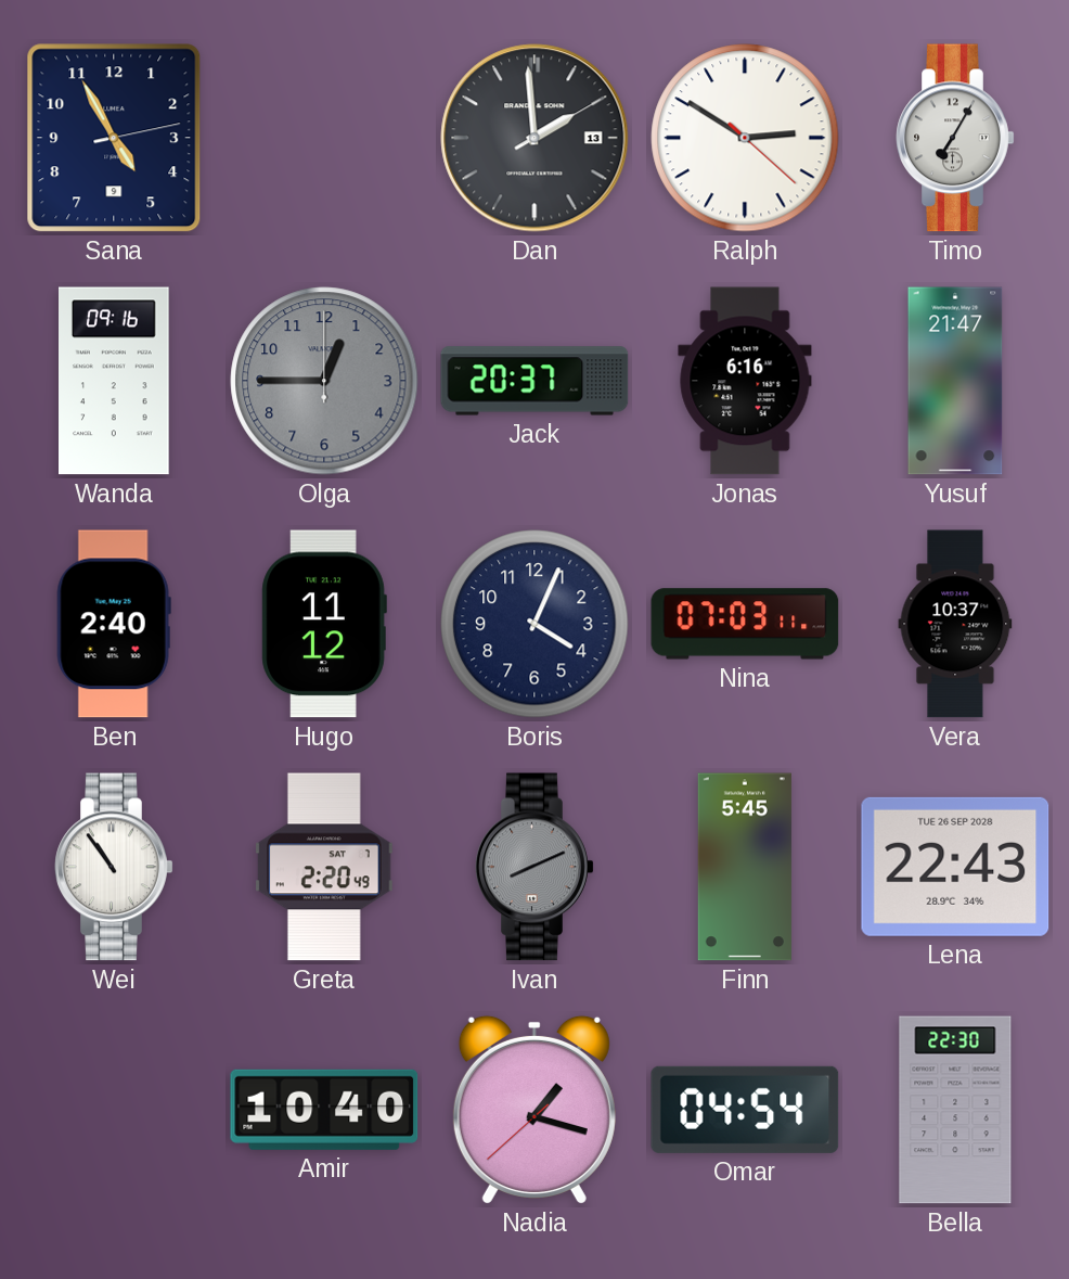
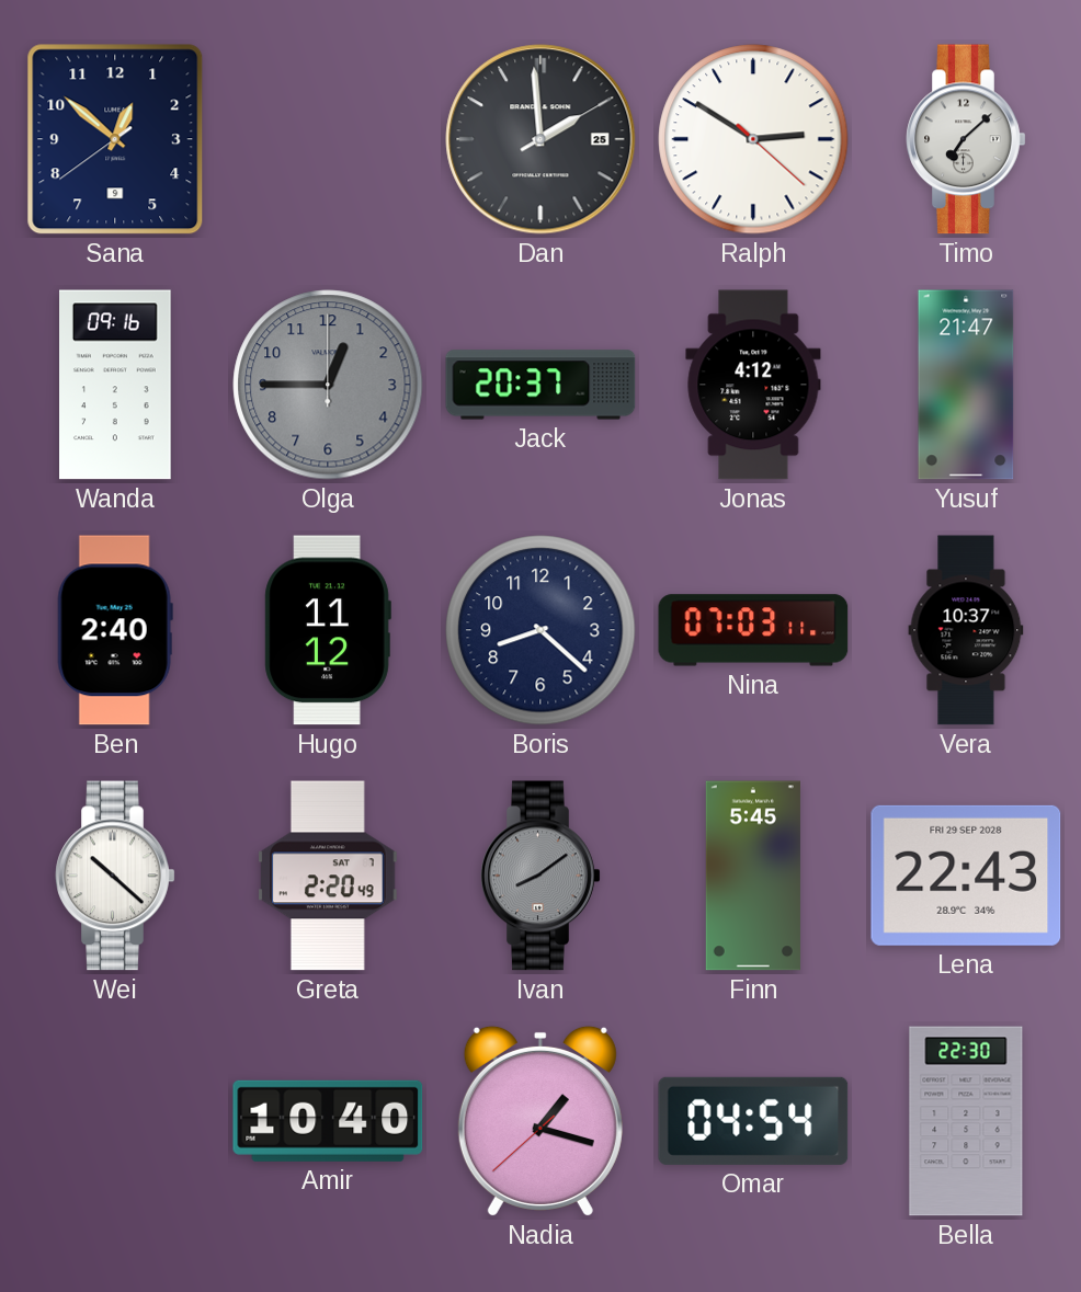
Sana: 4:55 -> 12:51
Dan date: 13 -> 25
Timo: 7:05 -> 7:08
Jonas: 6:16 -> 4:12
Boris: 4:04 -> 8:22
Wei: 10:54 -> 10:22
Ivan: 8:11 -> 8:09
Lena date: TUE 26 SEP 2028 -> FRI 29 SEP 2028
